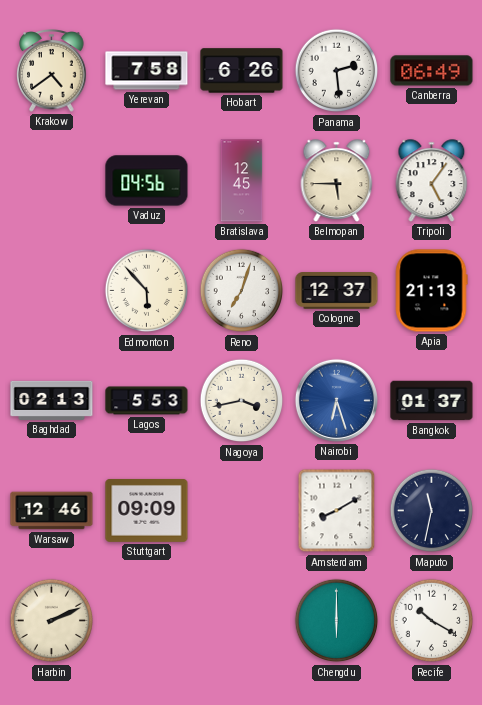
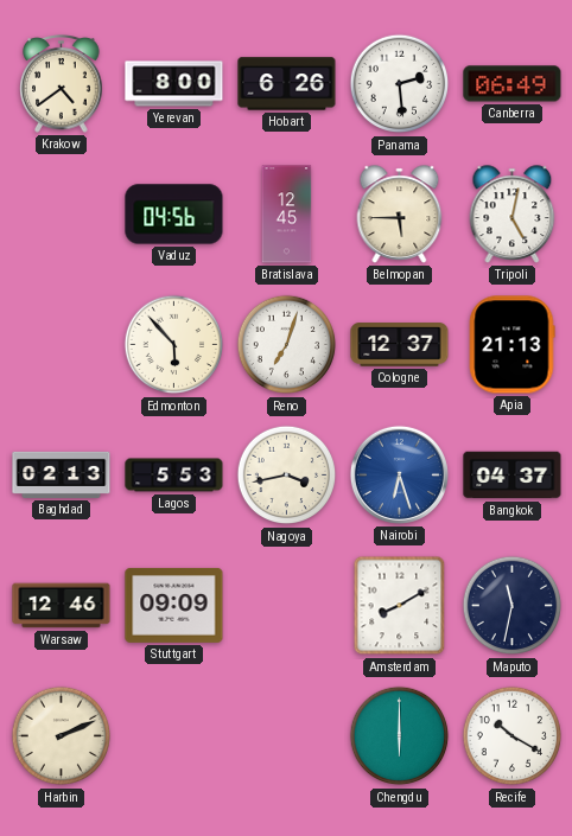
Yerevan: 7:58 -> 8:00
Tripoli: 5:06 -> 5:02
Bangkok: 01:37 -> 04:37
